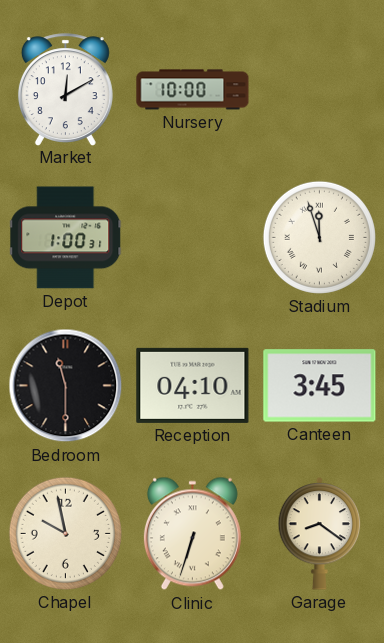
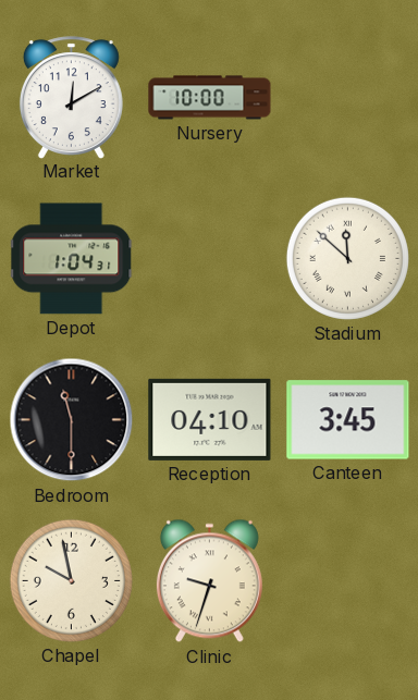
Depot: 1:00 -> 1:04
Stadium: 11:57 -> 11:52
Clinic: 6:33 -> 9:33
Garage: 8:21 -> none
